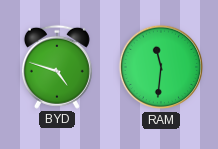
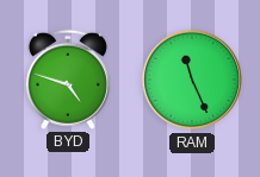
RAM: 11:31 -> 11:26
